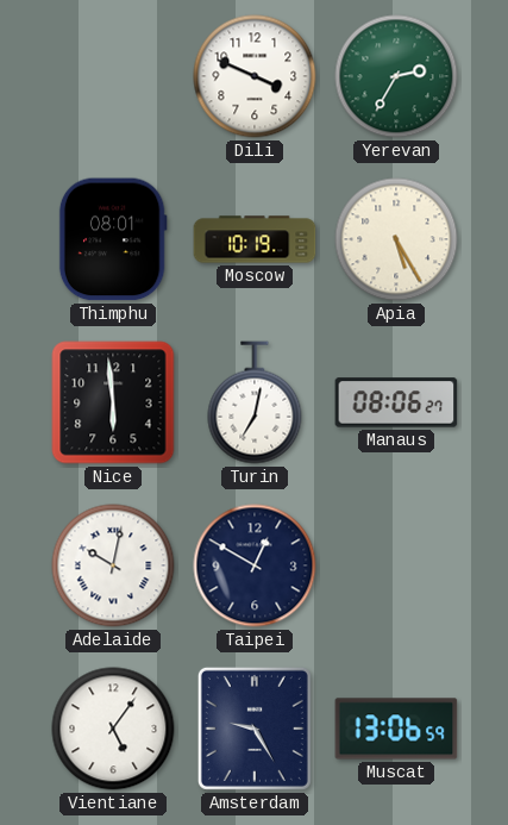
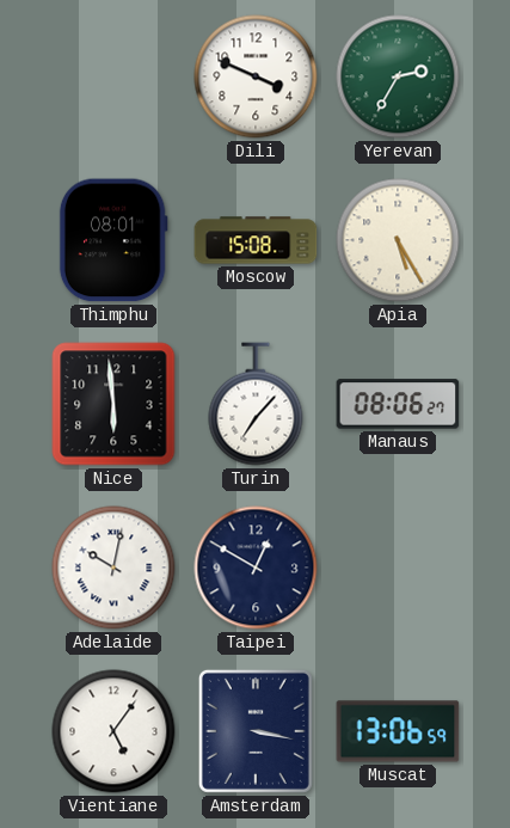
Moscow: 10:19 -> 15:08
Turin: 7:02 -> 7:07
Amsterdam: 9:25 -> 3:17
